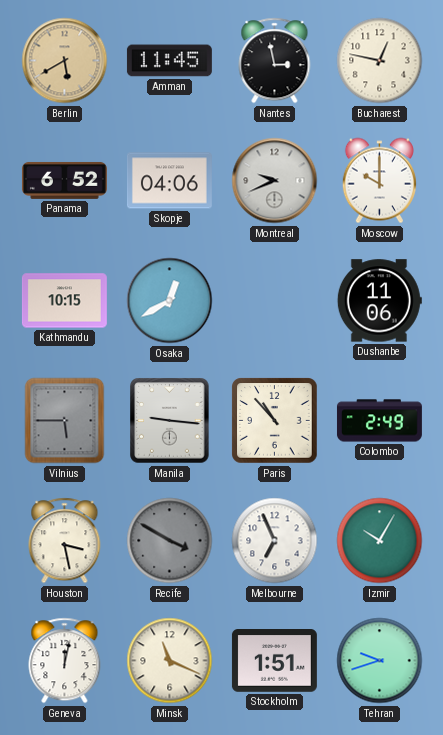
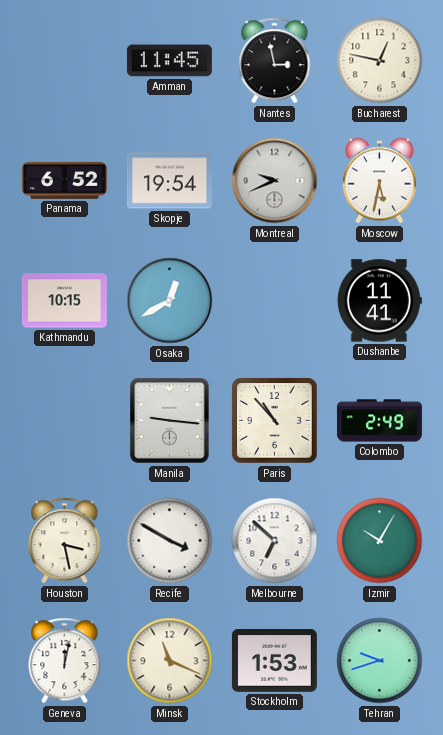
Berlin: 5:40 -> none
Skopje: 04:06 -> 19:54
Moscow: 10:00 -> 5:32
Dushanbe: 11:06 -> 11:41
Vilnius: 5:45 -> none
Recife dial: grey -> white
Melbourne: 6:56 -> 6:52
Stockholm: 1:51 -> 1:53
